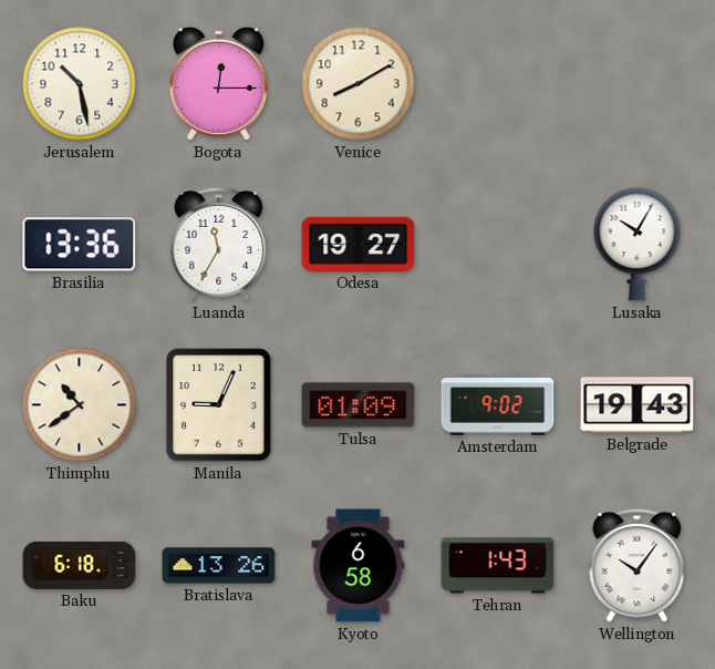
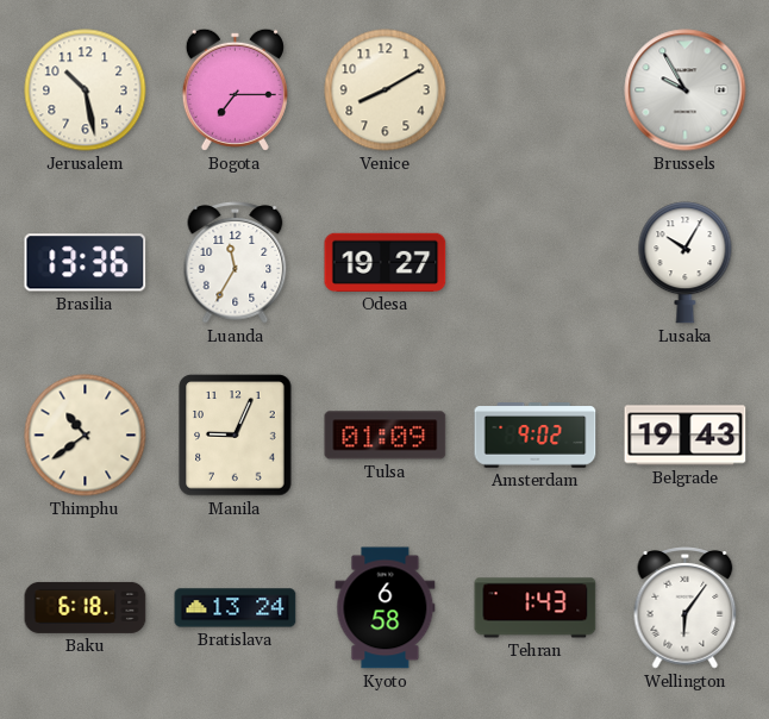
Bogota: 12:15 -> 7:15
Brussels: none -> 9:55
Bratislava: 13:26 -> 13:24
Wellington: 10:06 -> 6:06
